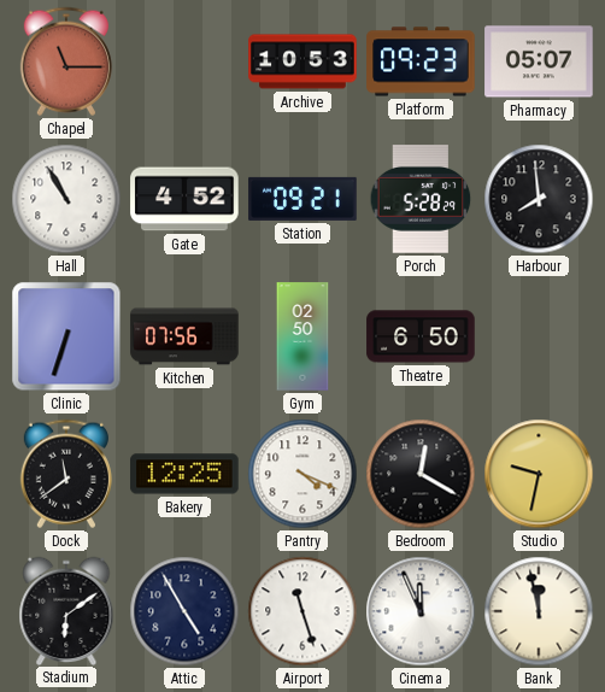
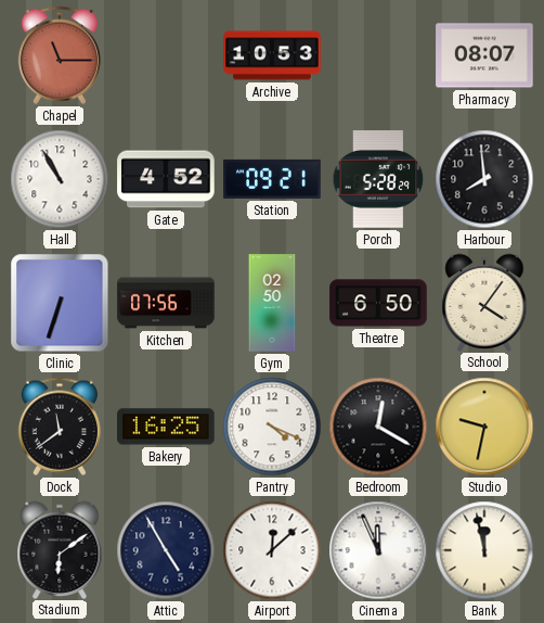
Platform: 09:23 -> none
Pharmacy: 05:07 -> 08:07
School: none -> 4:06
Bakery: 12:25 -> 16:25
Airport: 11:27 -> 12:08
